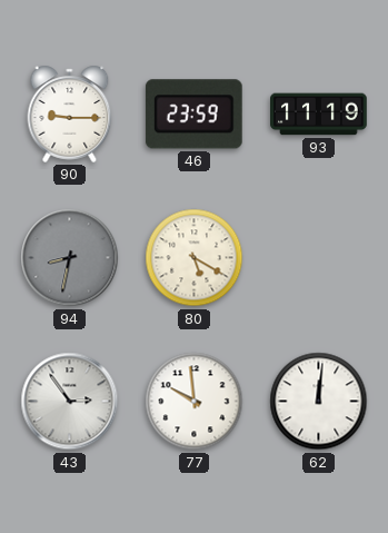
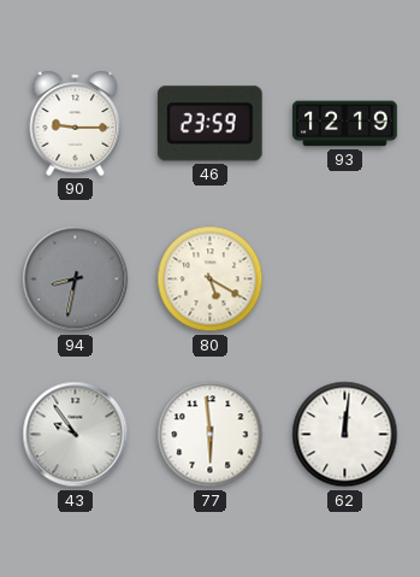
93: 11:19 -> 12:19
43: 2:54 -> 9:54
77: 9:59 -> 5:59
